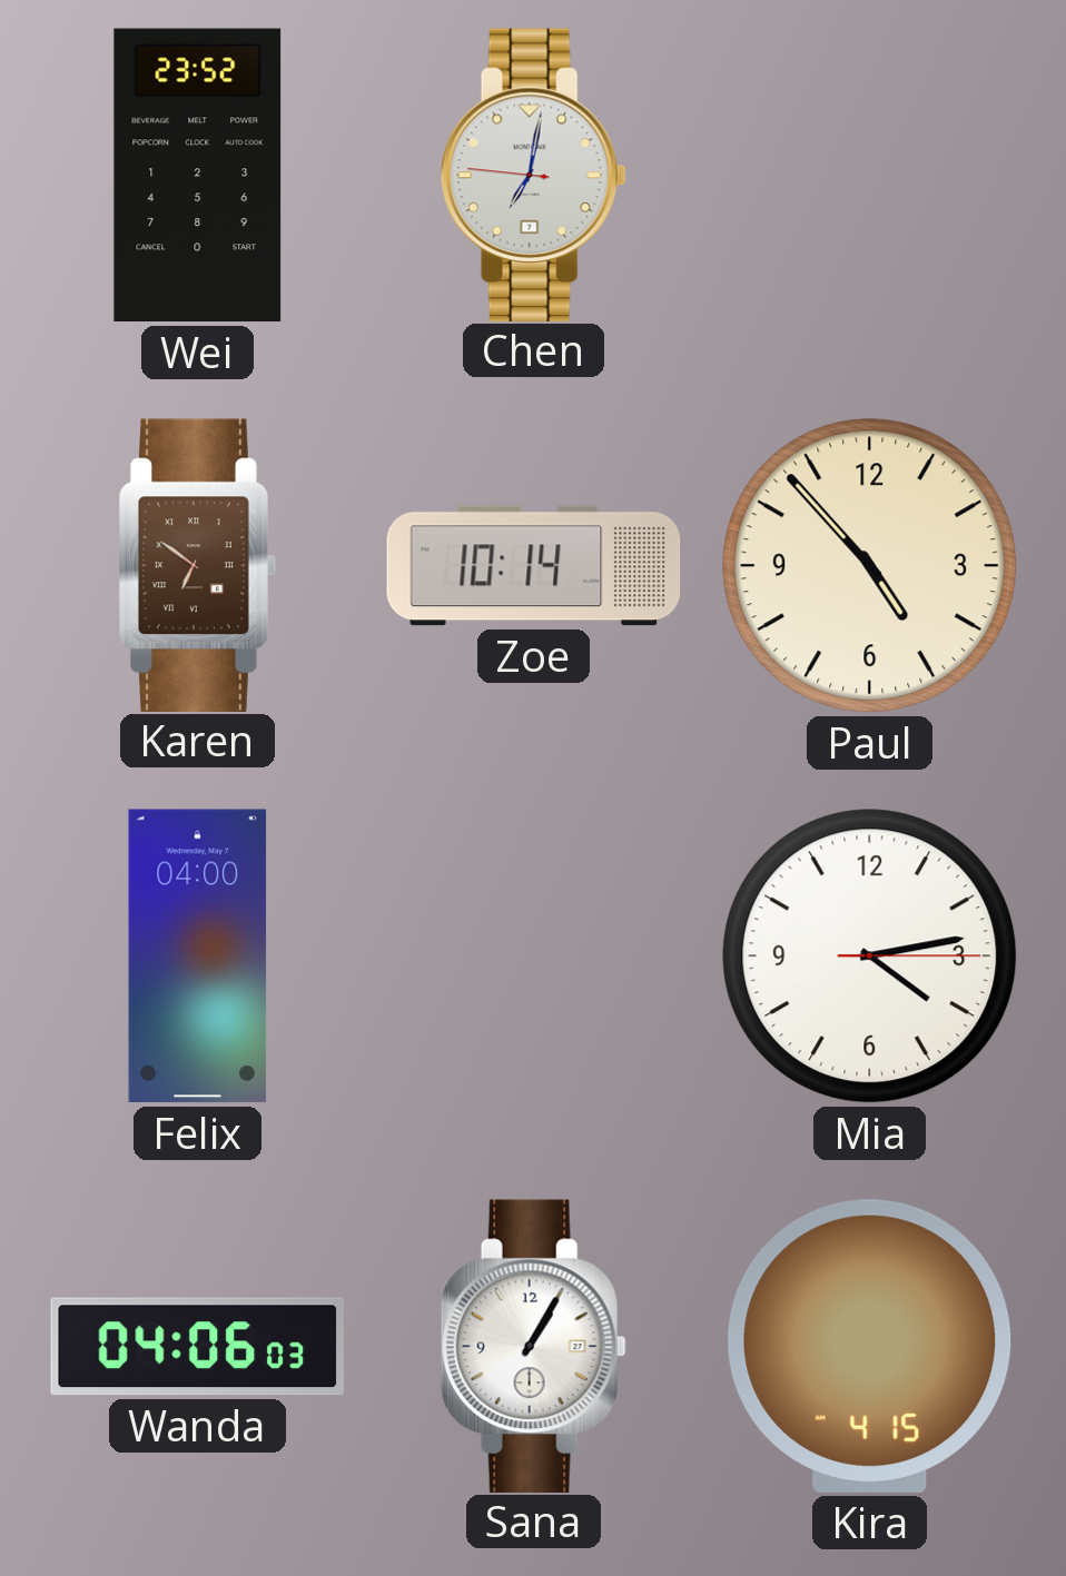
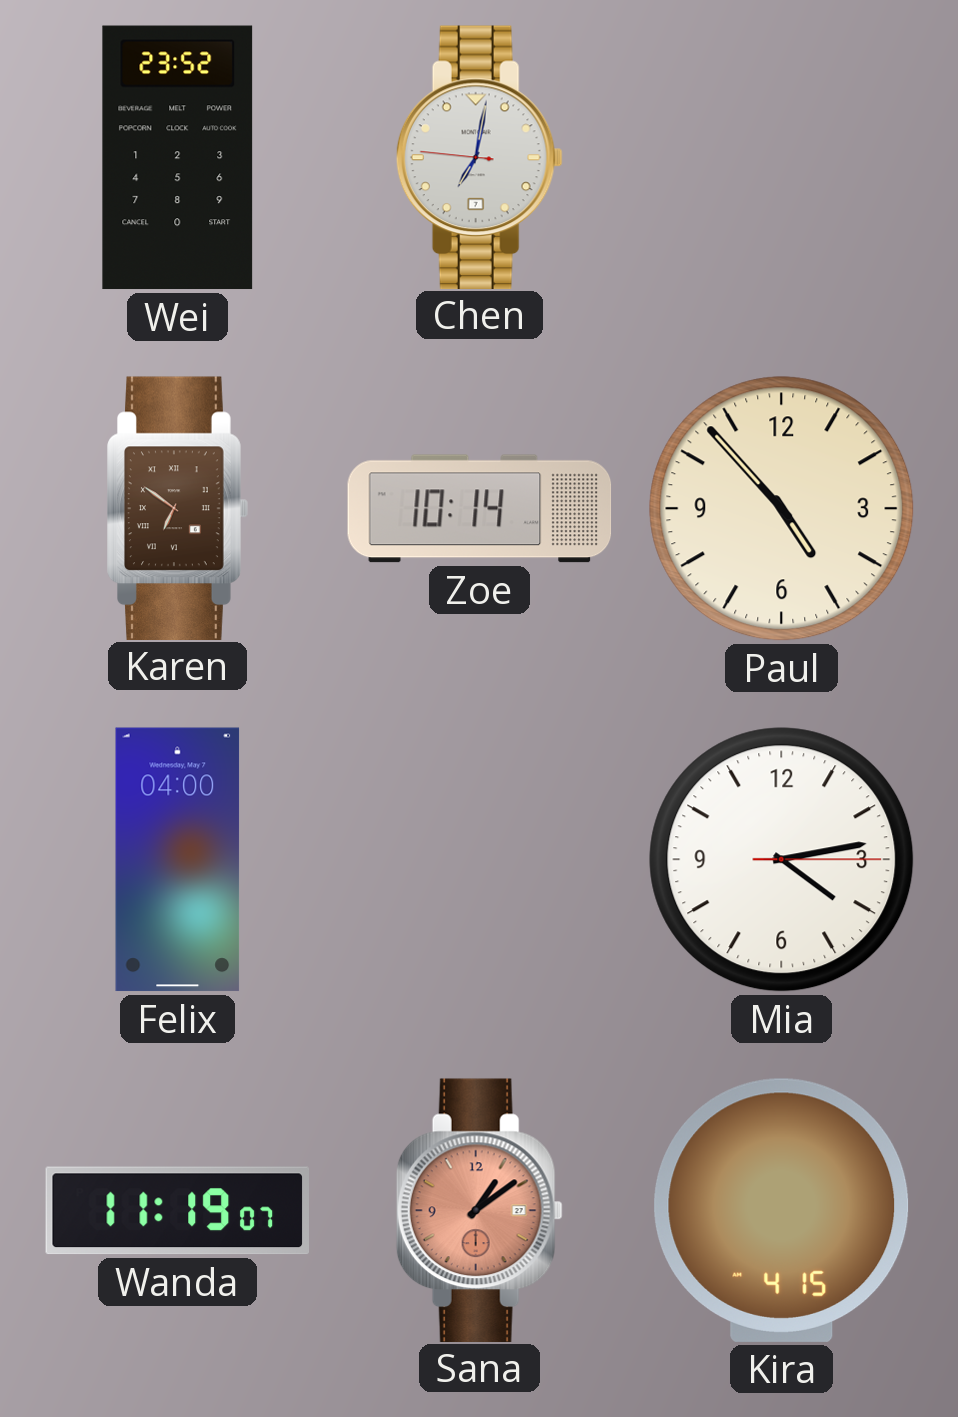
Wanda: 04:06 -> 11:19
Sana: 1:05 -> 1:09
Sana dial: white -> salmon
